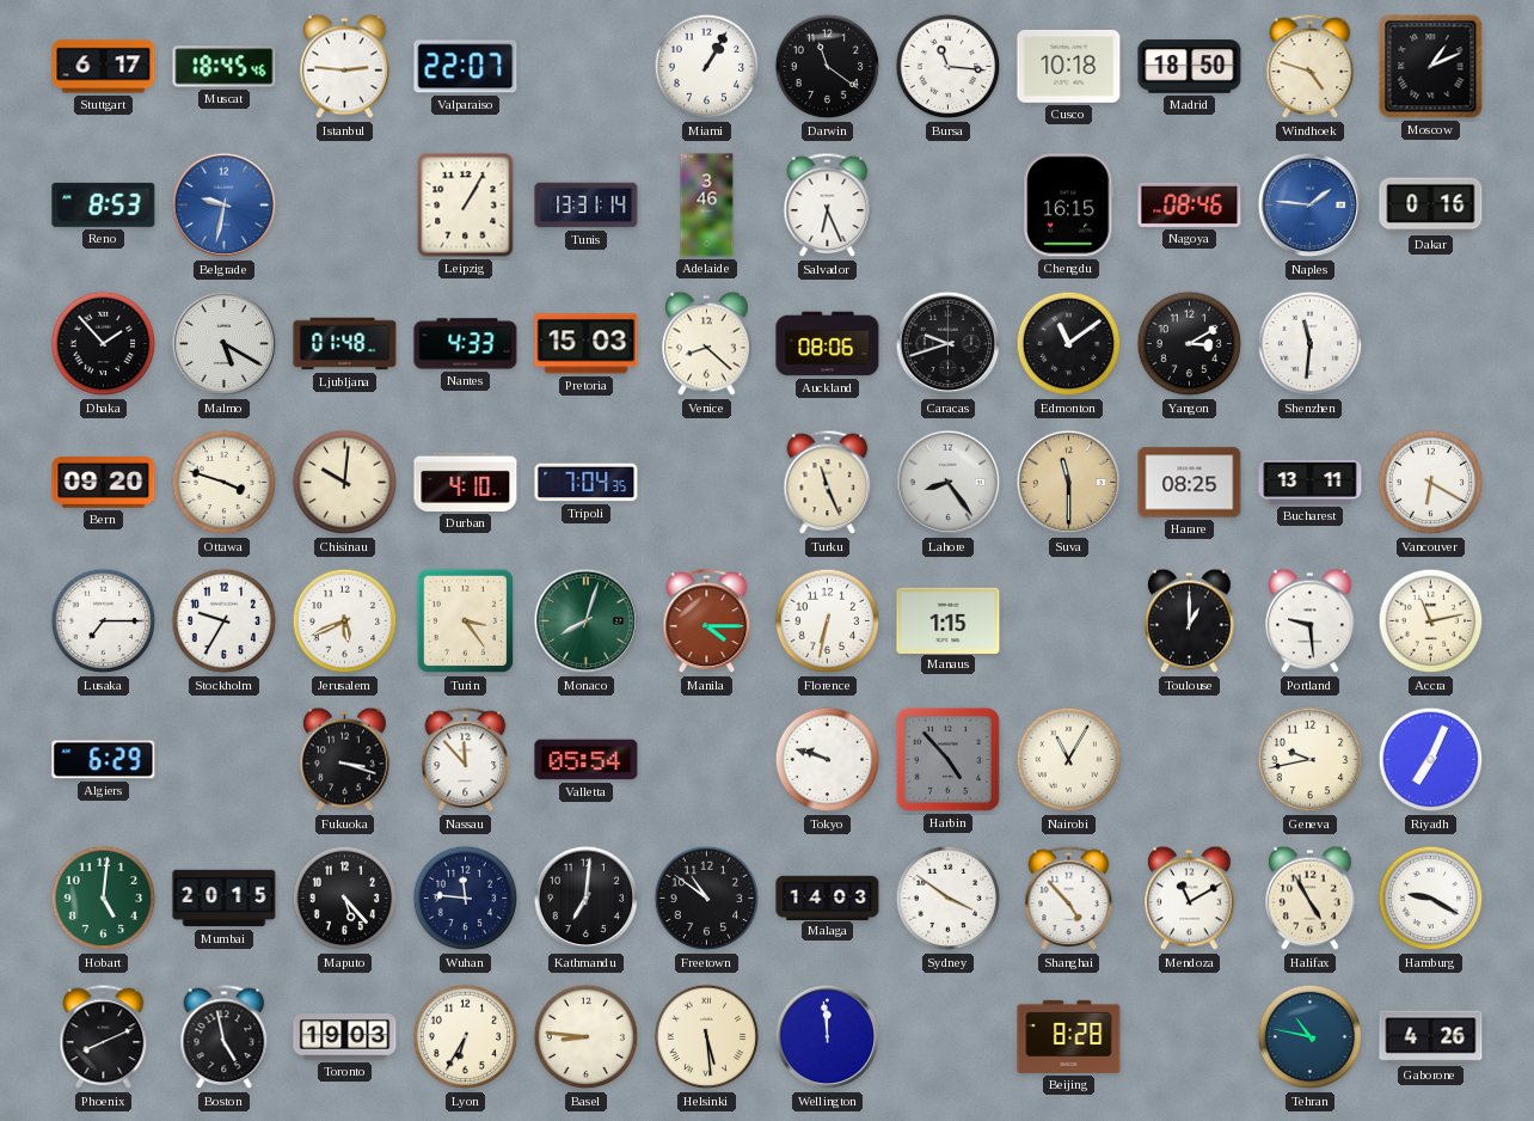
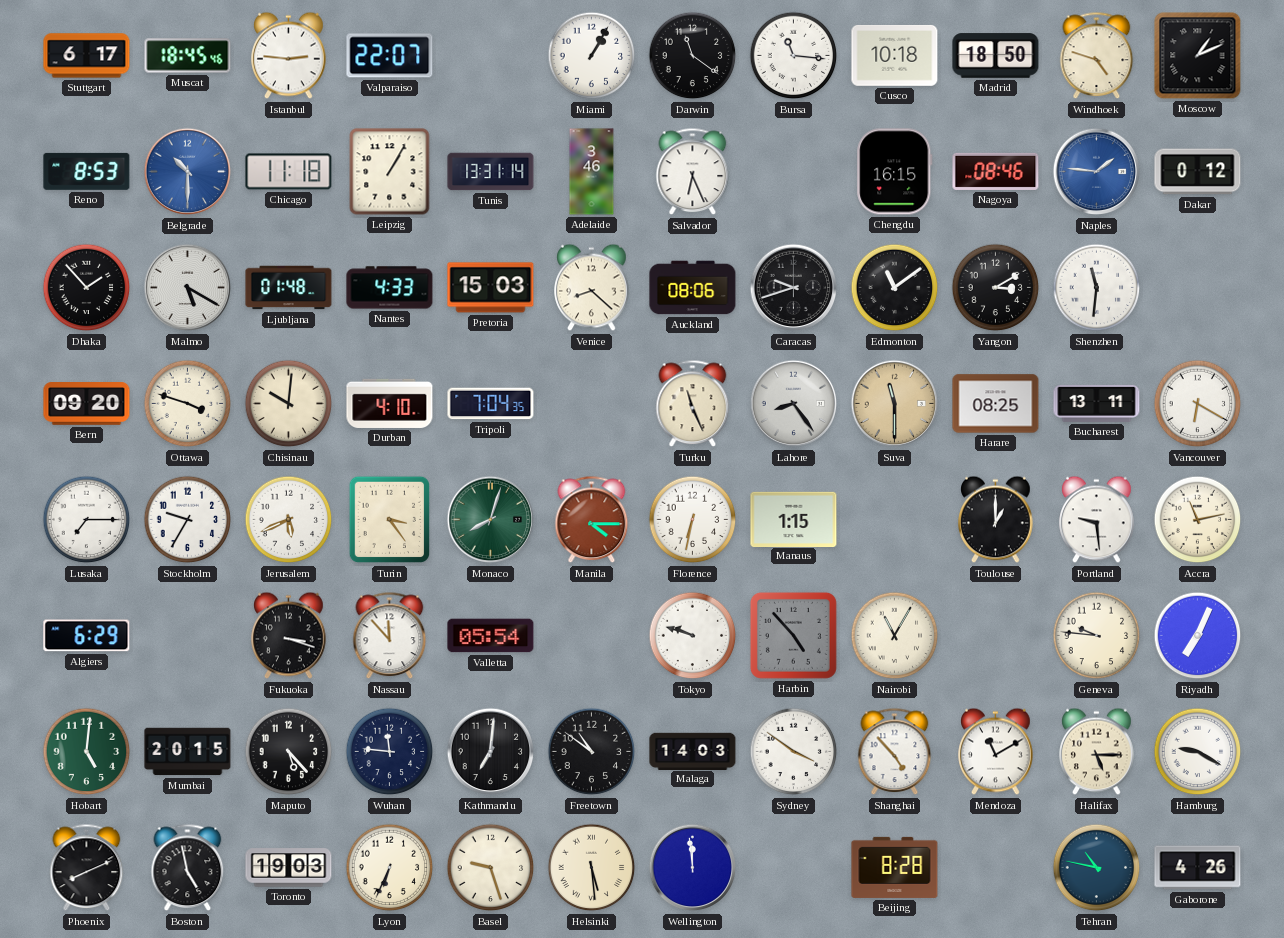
Belgrade: 9:32 -> 10:30
Chicago: none -> 11:18
Dakar: 0:16 -> 0:12
Geneva: 9:43 -> 9:46
Halifax: 4:55 -> 5:15
Lyon: 6:35 -> 6:34
Basel: 8:46 -> 9:27
